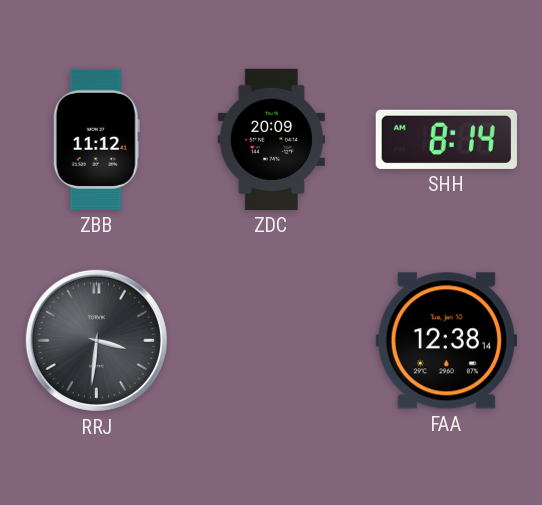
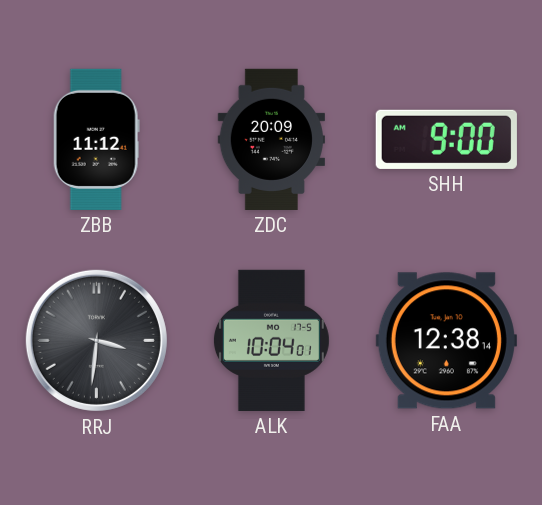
SHH: 8:14 -> 9:00
ALK: none -> 10:04
